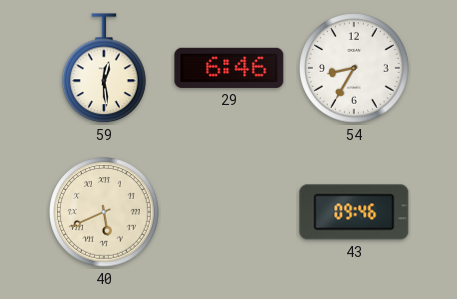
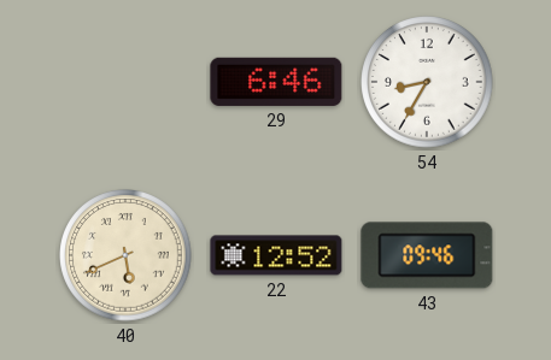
59: 12:29 -> none
22: none -> 12:52
